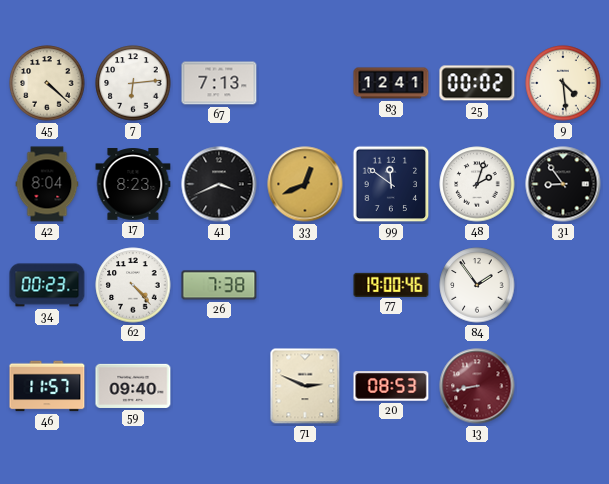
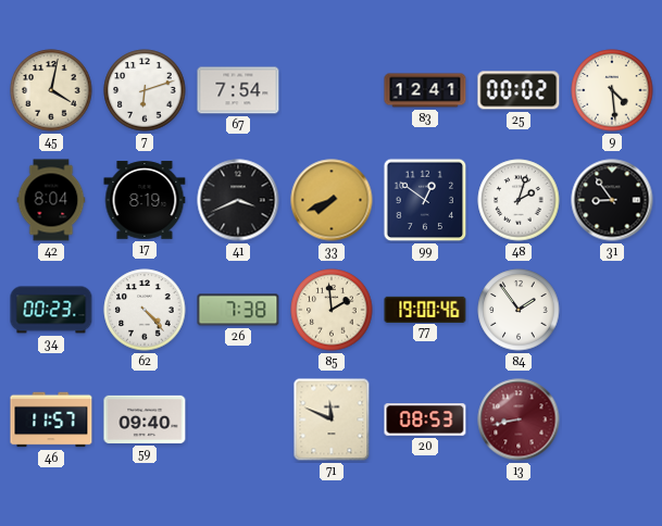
45: 4:22 -> 4:02
7: 6:14 -> 6:12
67: 7:13 -> 7:54
17: 8:23 -> 8:19
33: 12:41 -> 7:41
99: 11:51 -> 12:51
85: none -> 1:59
71: 2:49 -> 11:49
